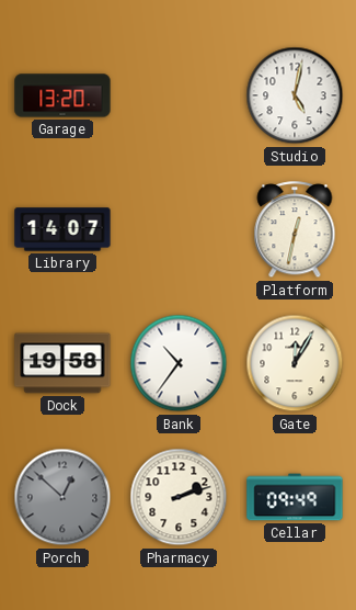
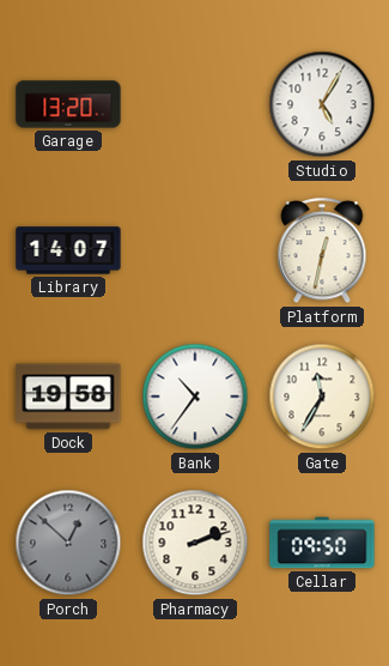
Studio: 5:02 -> 5:05
Gate: 12:05 -> 11:35
Cellar: 09:49 -> 09:50
